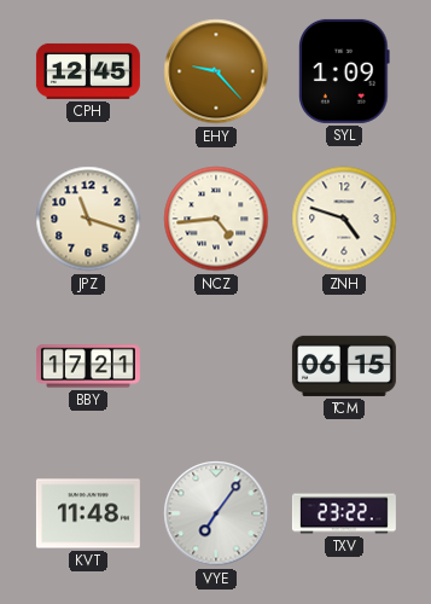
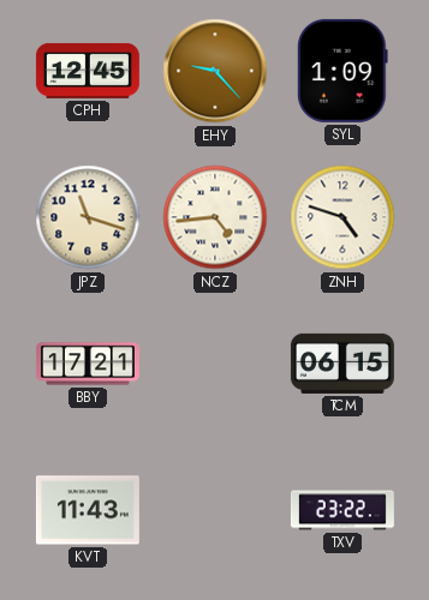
KVT: 11:48 -> 11:43
VYE: 7:06 -> none
